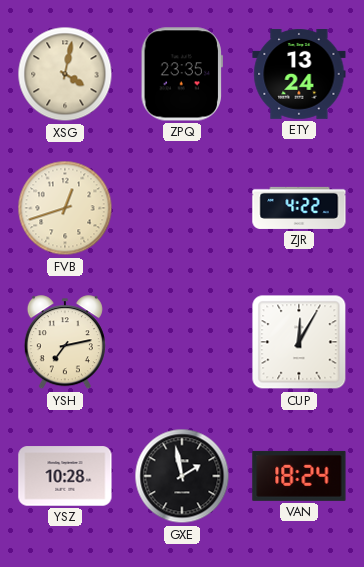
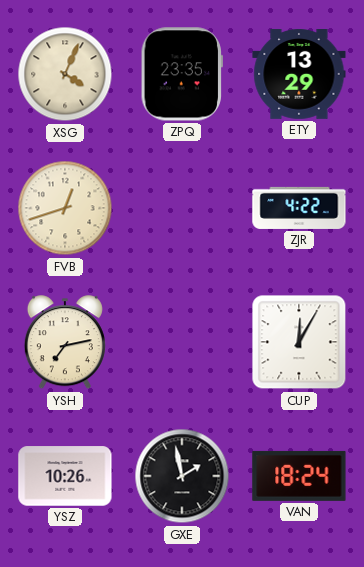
XSG: 4:02 -> 4:04
ETY: 13:24 -> 13:29
YSZ: 10:28 -> 10:26
